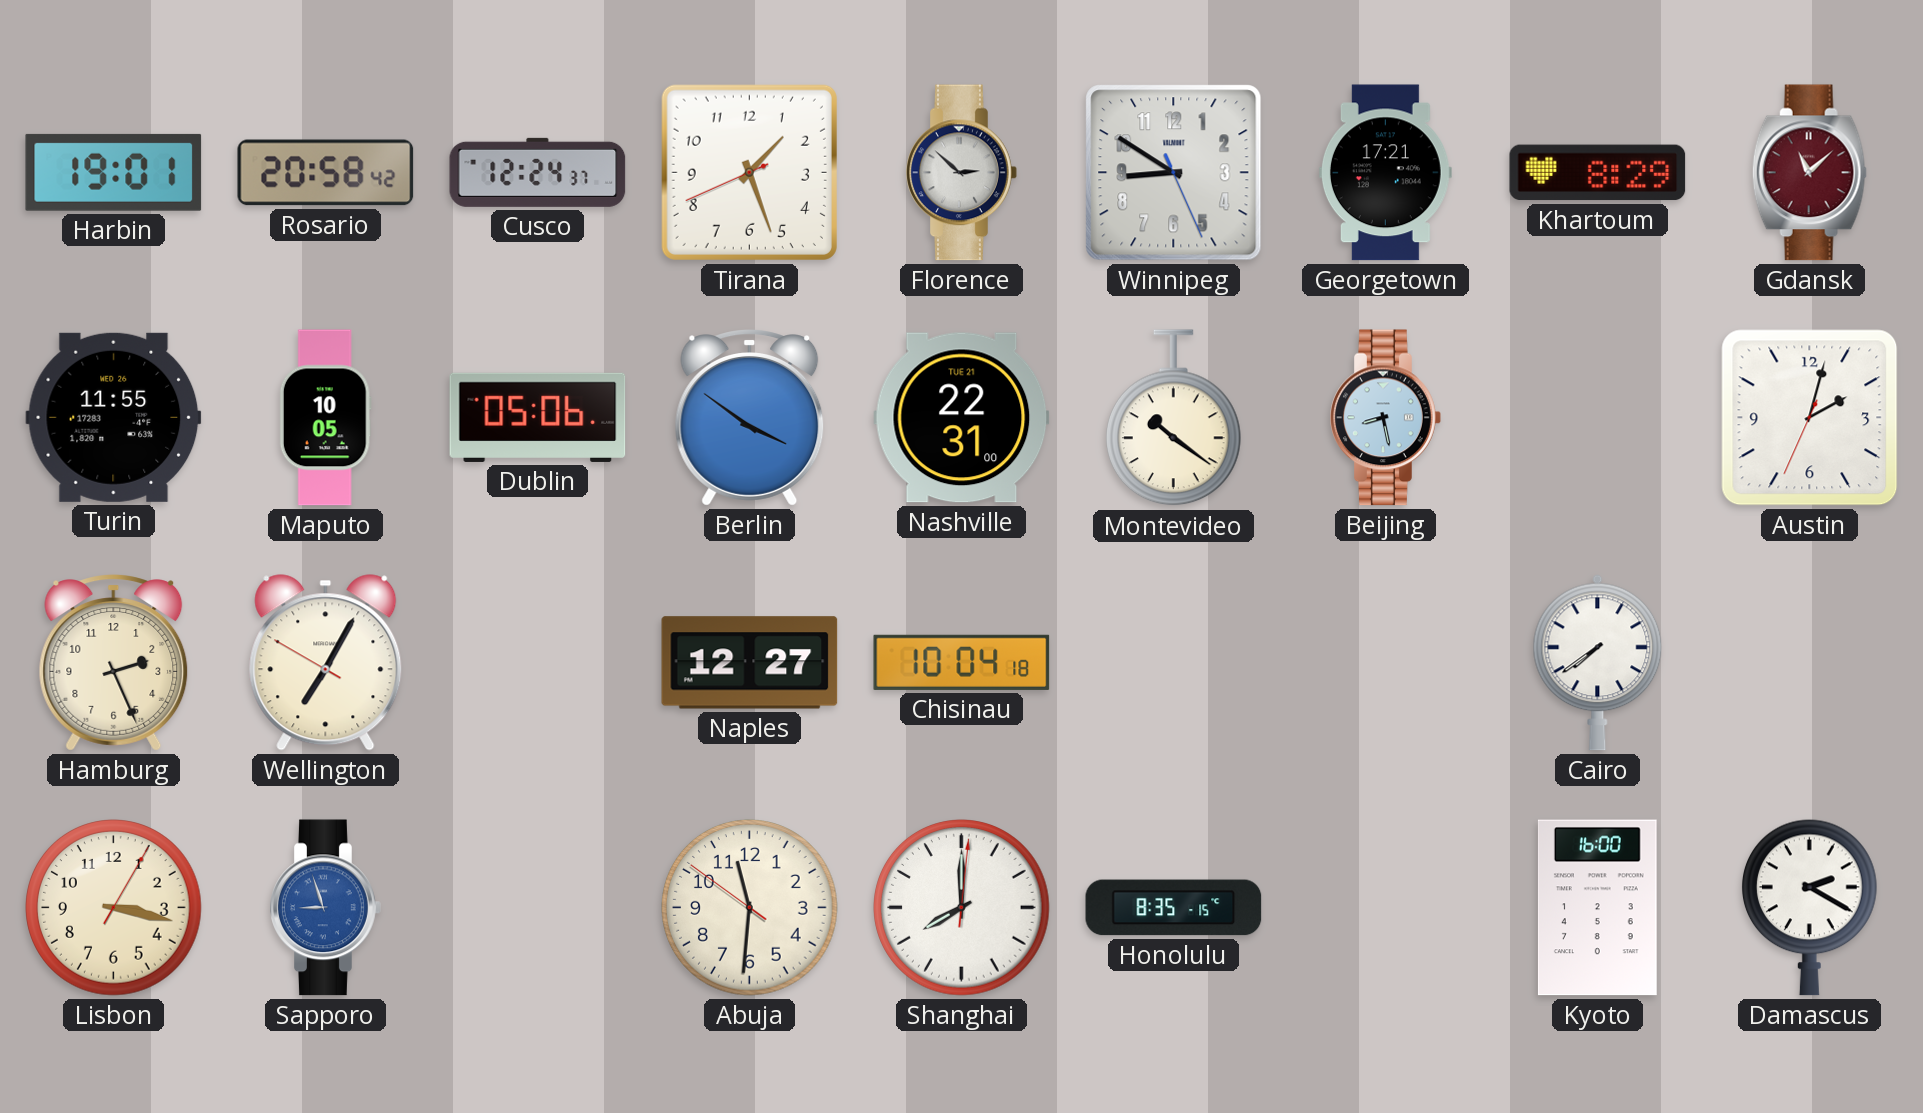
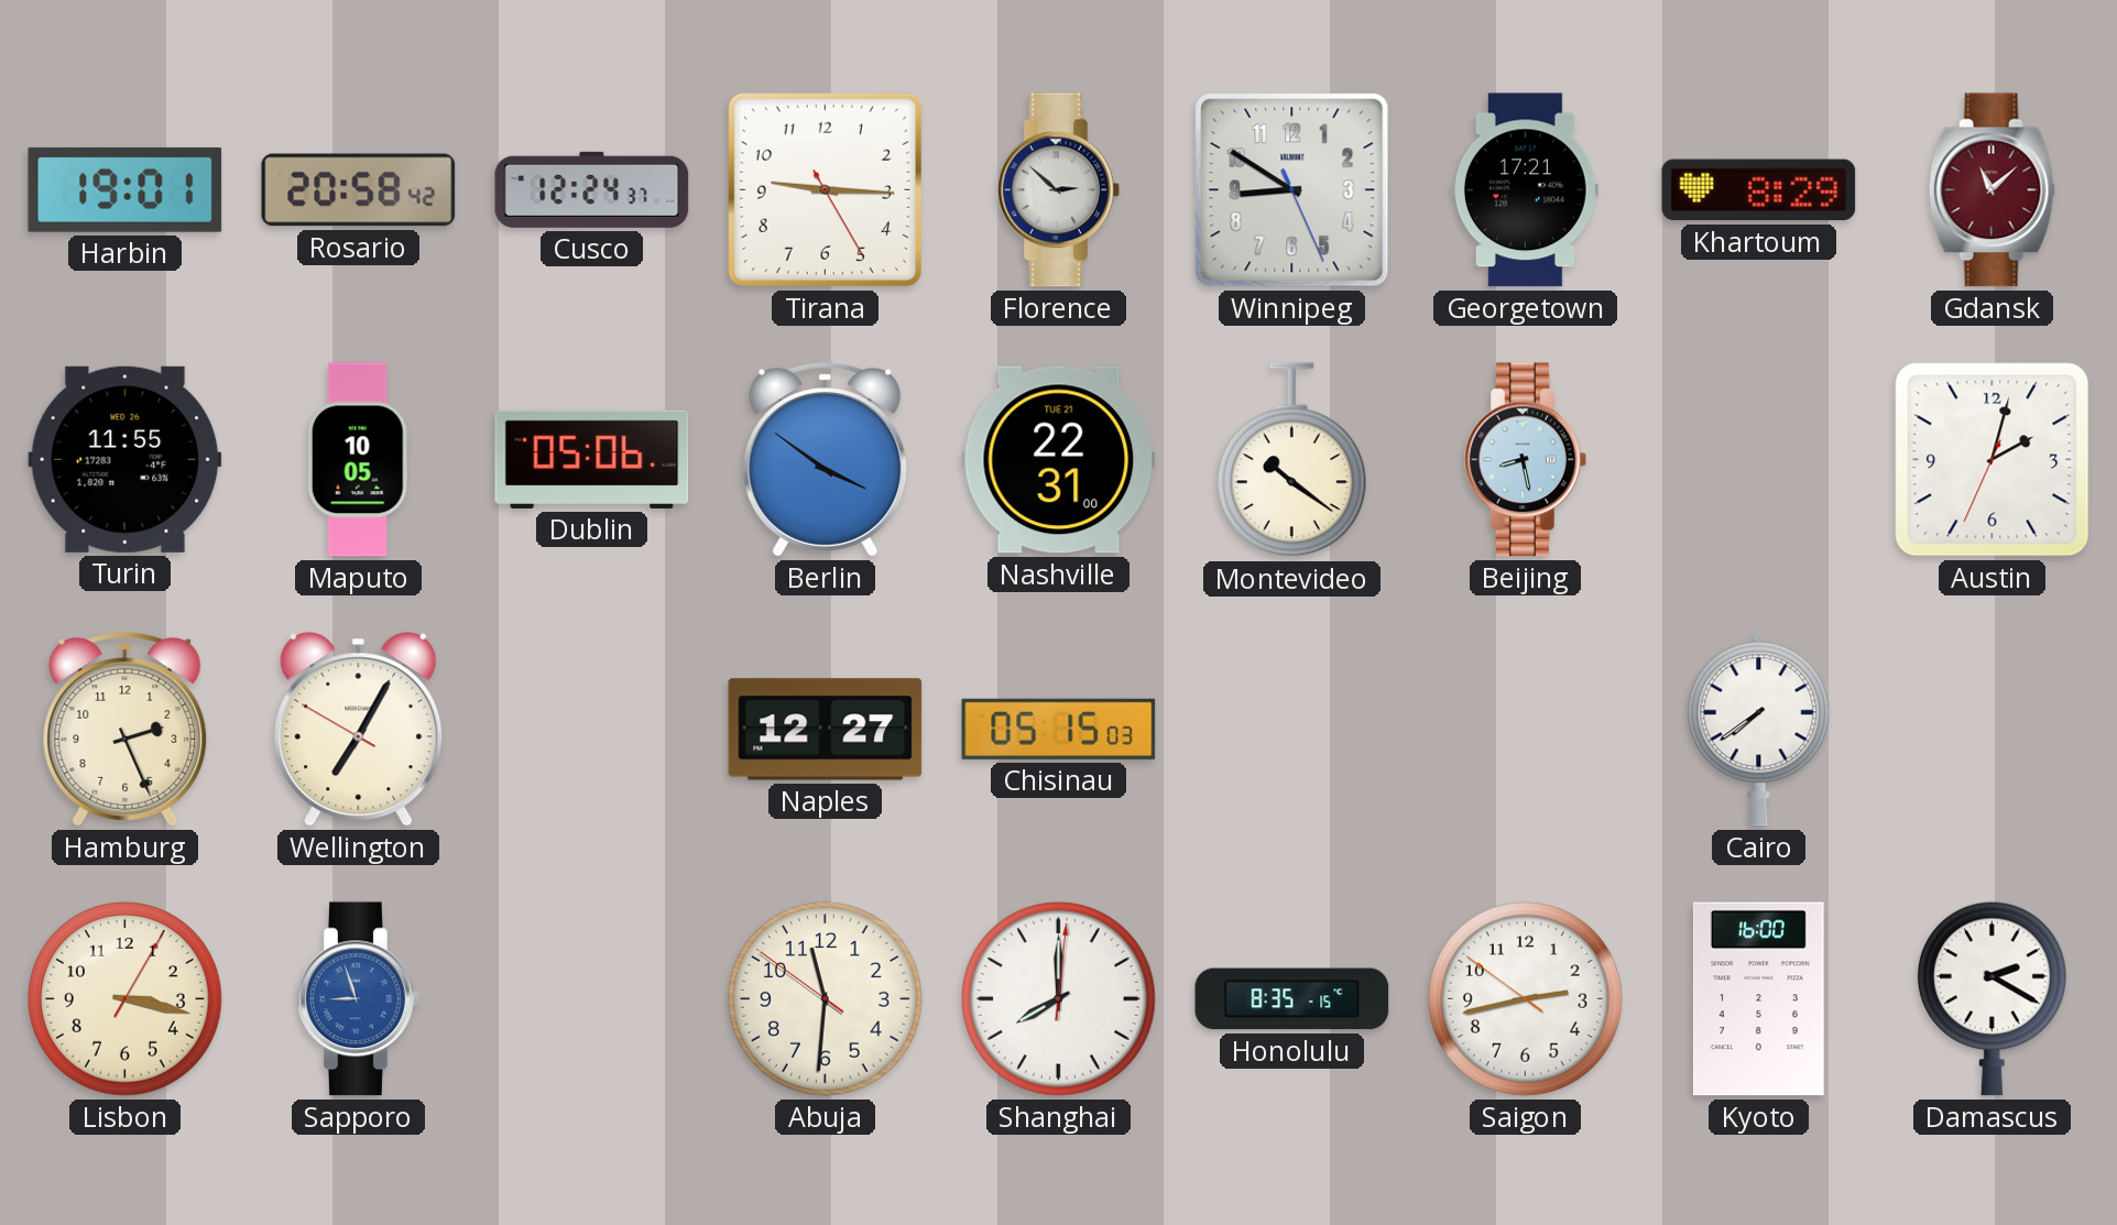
Tirana: 1:26 -> 9:15
Chisinau: 10:04 -> 05:15
Saigon: none -> 2:42
